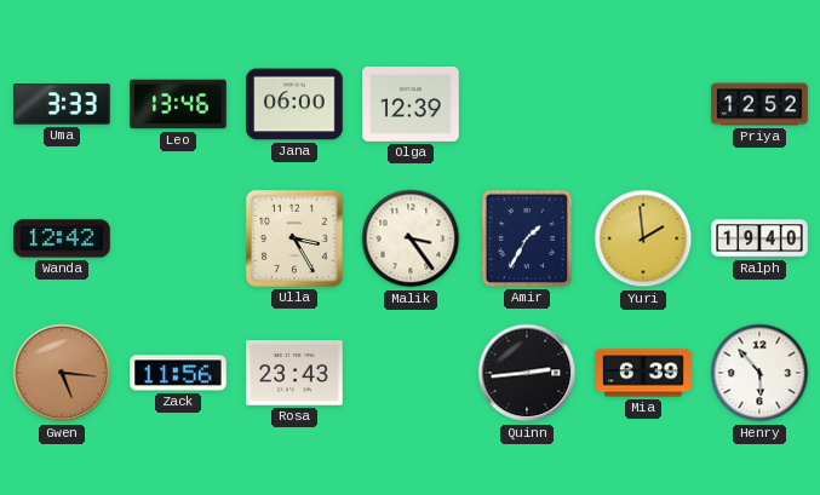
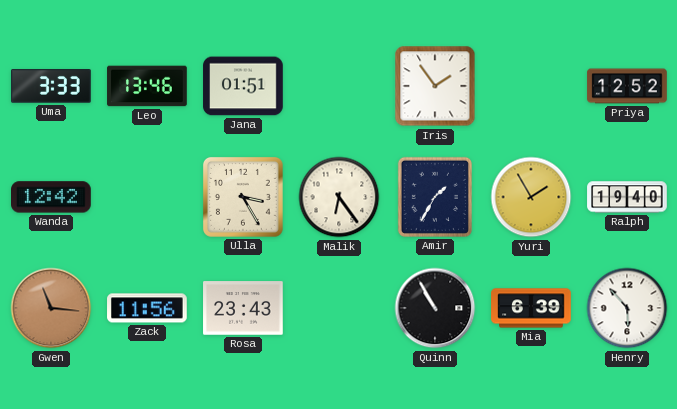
Jana: 06:00 -> 01:51
Olga: 12:39 -> none
Iris: none -> 1:54
Malik: 3:24 -> 6:24
Yuri: 1:59 -> 1:55
Gwen: 5:16 -> 11:16
Quinn: 2:44 -> 10:55
